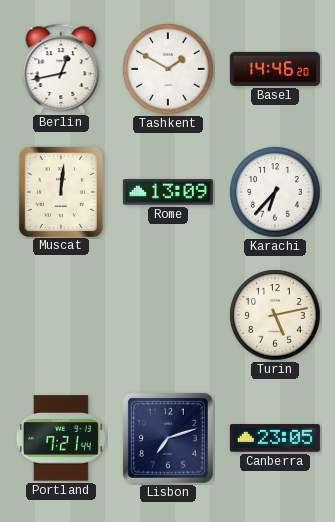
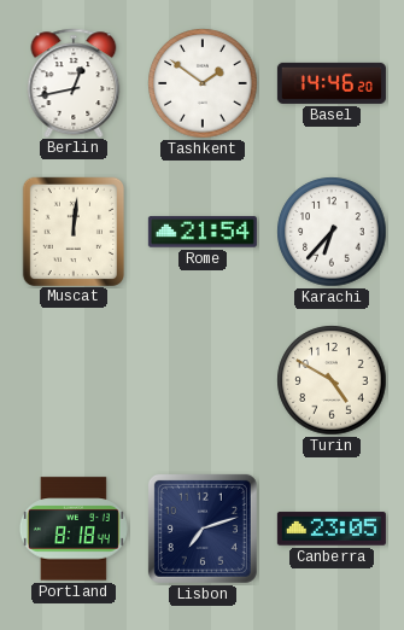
Tashkent: 1:50 -> 1:51
Rome: 13:09 -> 21:54
Turin: 5:13 -> 4:50
Portland: 7:21 -> 8:18
